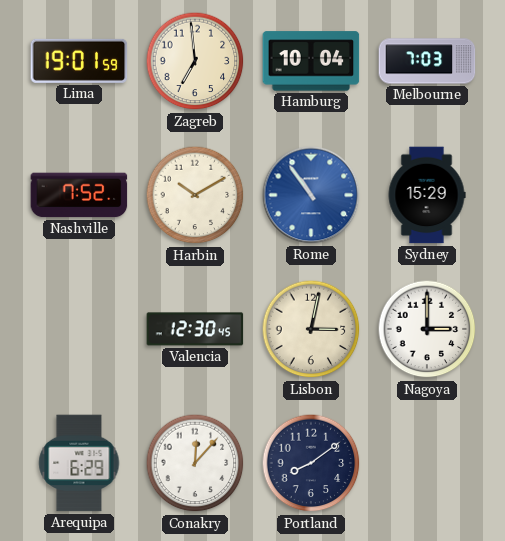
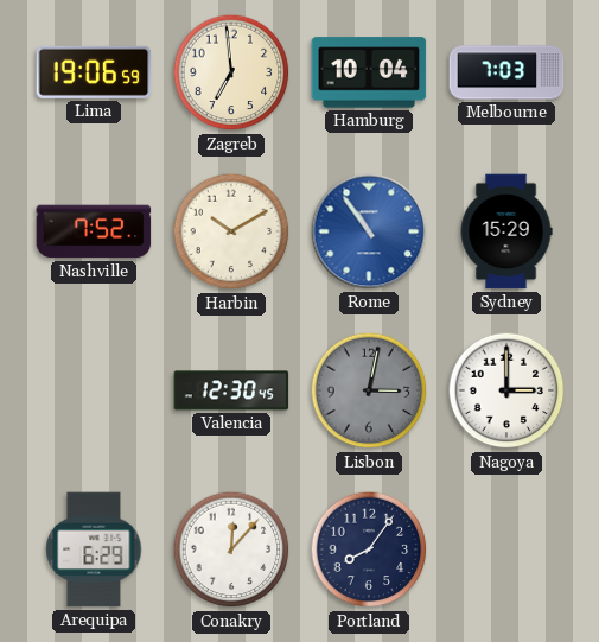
Lima: 19:01 -> 19:06
Lisbon dial: cream -> grey
Portland: 8:09 -> 8:06
